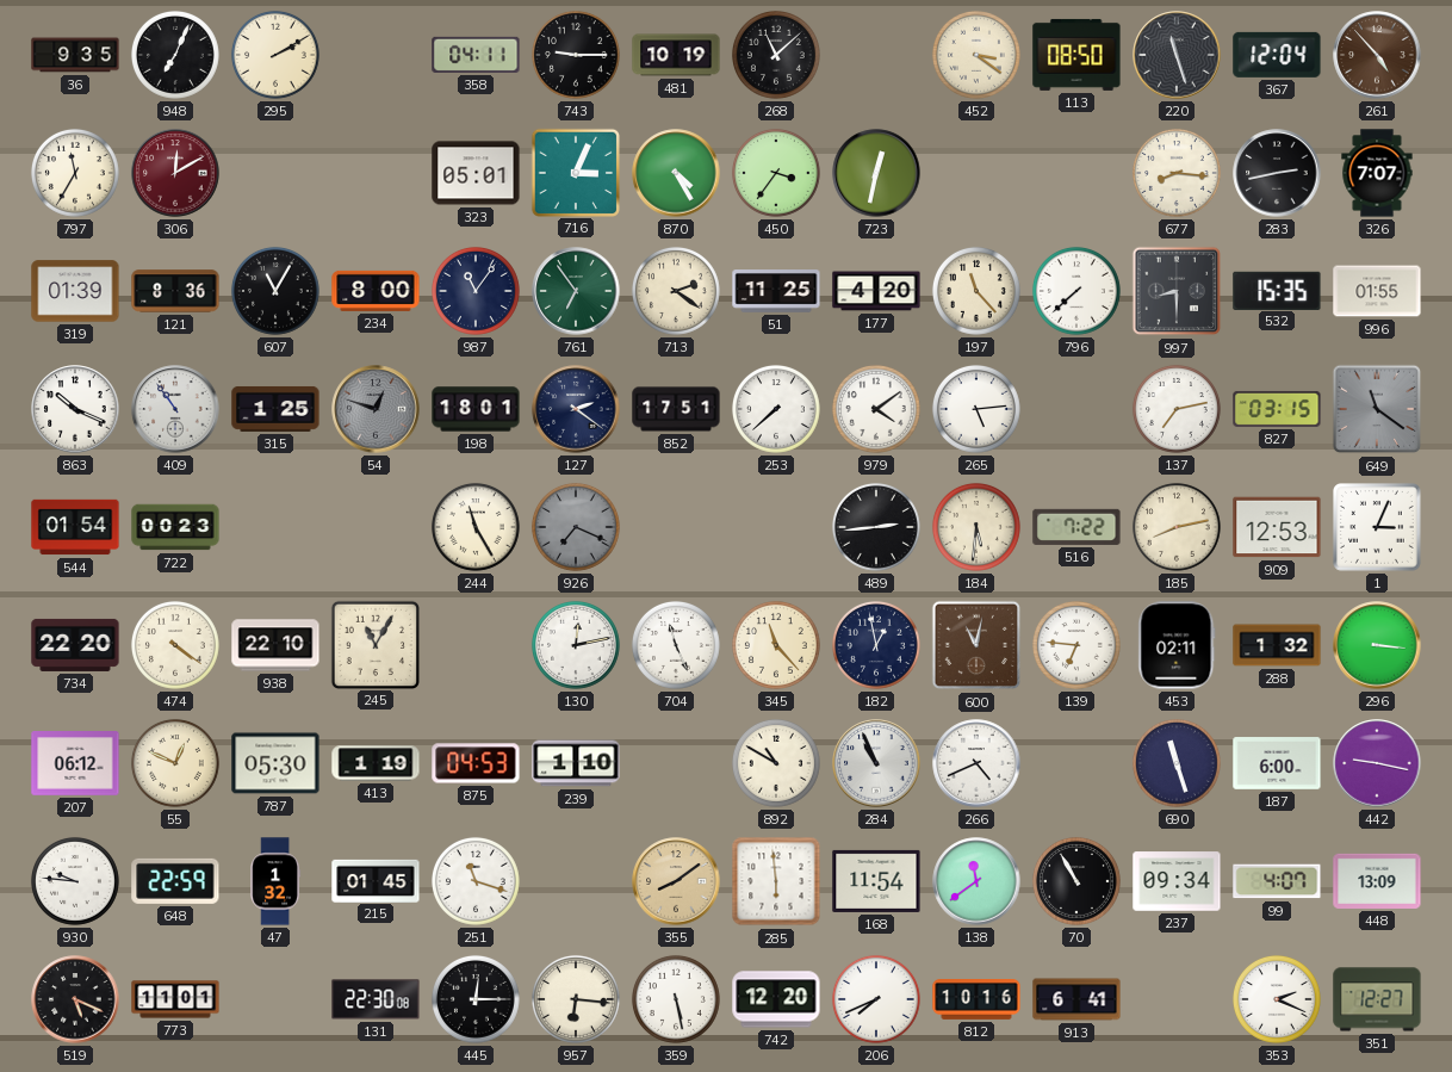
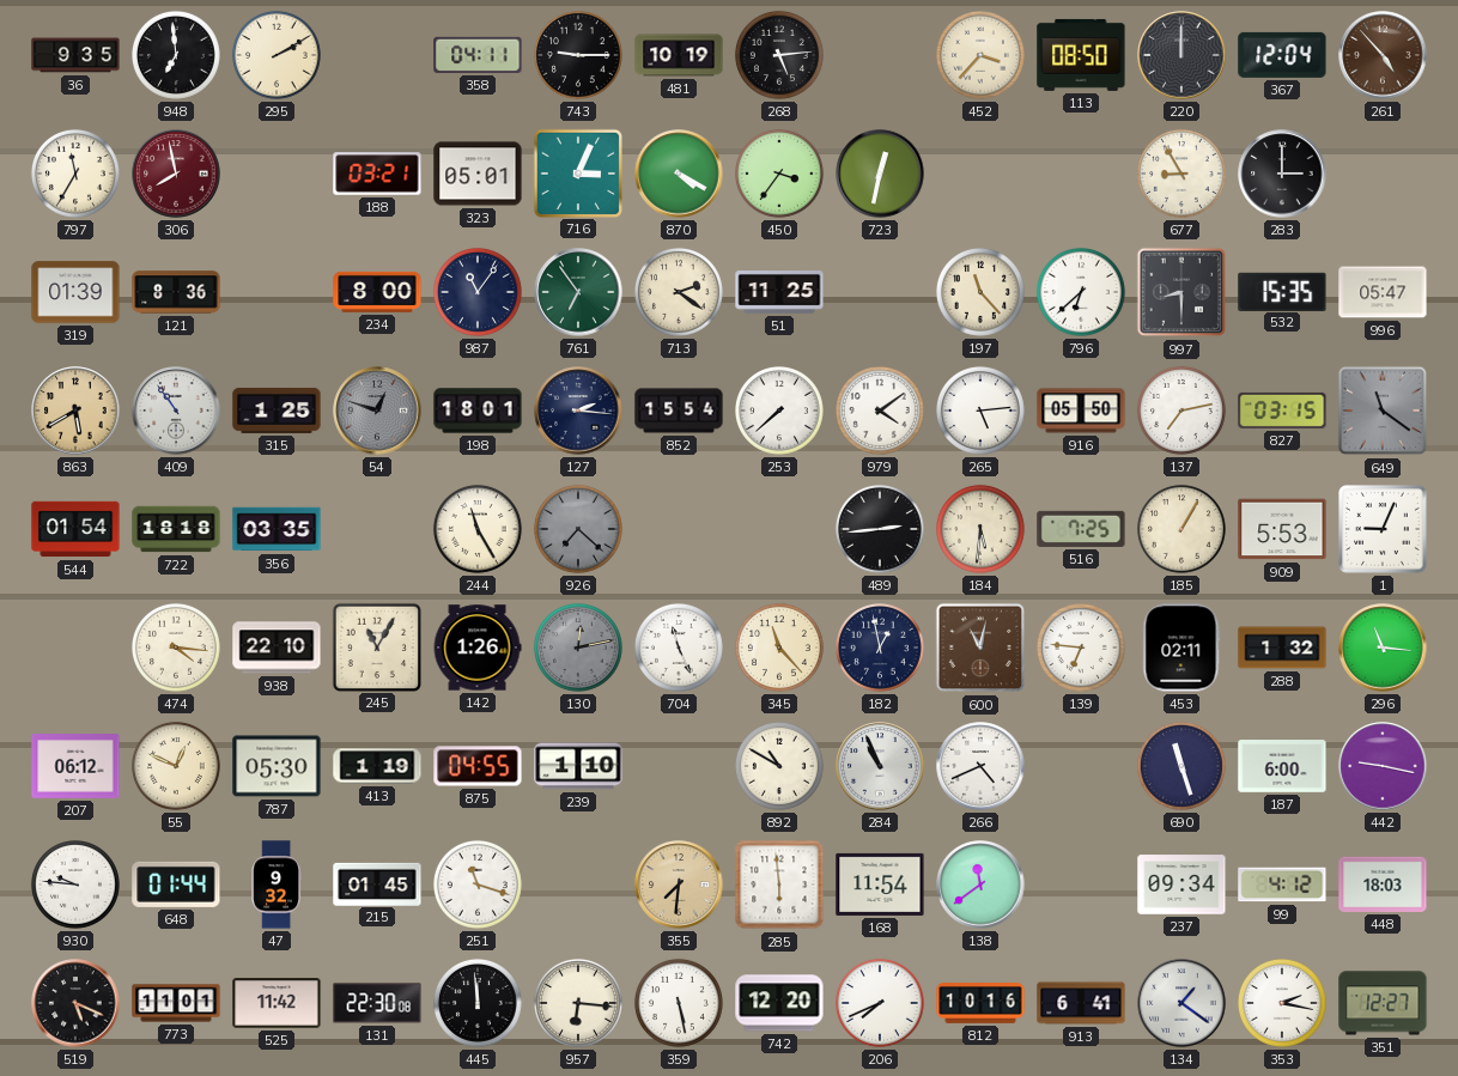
948: 7:04 -> 6:59
268: 11:08 -> 5:14
452: 3:21 -> 3:37
220: 11:27 -> 12:00
306: 12:10 -> 7:58
188: none -> 03:21
870: 4:25 -> 4:20
677: 8:16 -> 8:55
283: 2:43 -> 3:00
326: 7:07 -> none
607: 11:05 -> none
177: 4:20 -> none
796: 7:38 -> 6:38
996: 01:55 -> 05:47
863: 10:19 -> 5:40
863 dial: white -> champagne
127: 2:21 -> 2:16
852: 17:51 -> 15:54
916: none -> 05:50
722: 00:23 -> 18:18
356: none -> 03:35
926: 7:19 -> 7:22
516: 7:22 -> 7:25
185: 8:13 -> 1:05
909: 12:53 -> 5:53
1: 3:04 -> 9:04
734: 22:20 -> none
474: 4:21 -> 4:16
142: none -> 1:26
130 dial: white -> grey
296: 3:16 -> 11:16
875: 04:53 -> 04:55
648: 22:59 -> 01:44
47: 1:32 -> 9:32
355: 8:09 -> 7:31
70: 10:55 -> none
99: 4:07 -> 4:12
448: 13:09 -> 18:03
525: none -> 11:42
445: 12:15 -> 11:59
134: none -> 1:21
353: 2:19 -> 2:17
